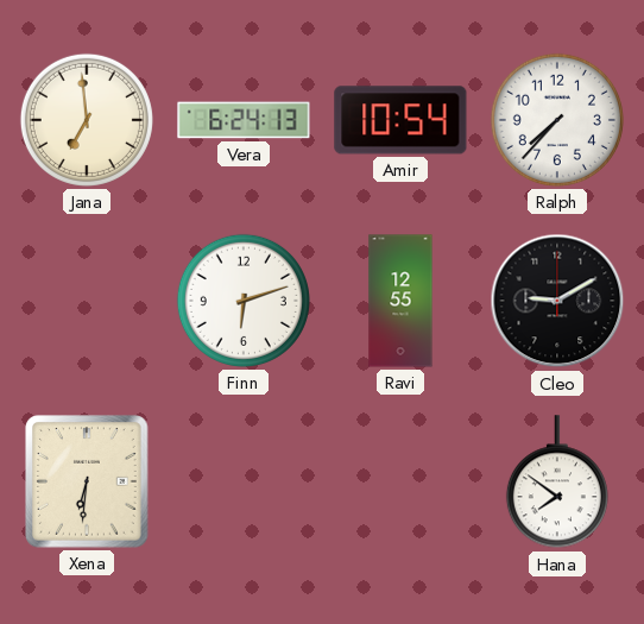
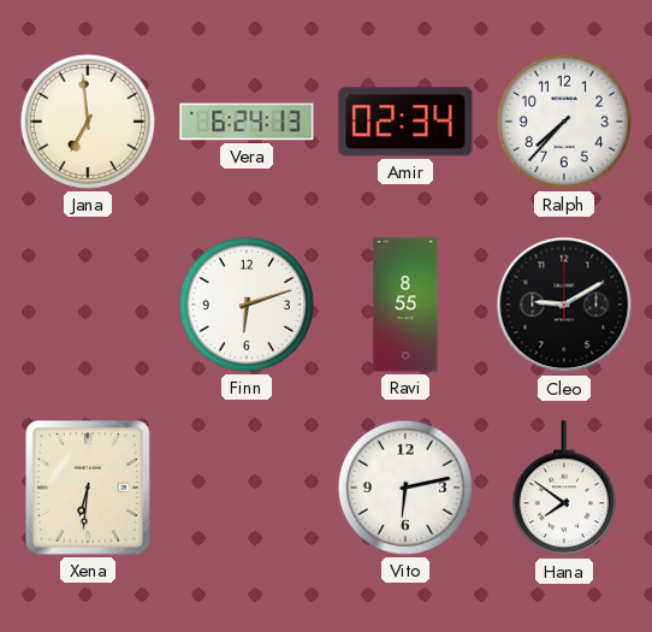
Amir: 10:54 -> 02:34
Ravi: 12:55 -> 8:55
Vito: none -> 6:13
